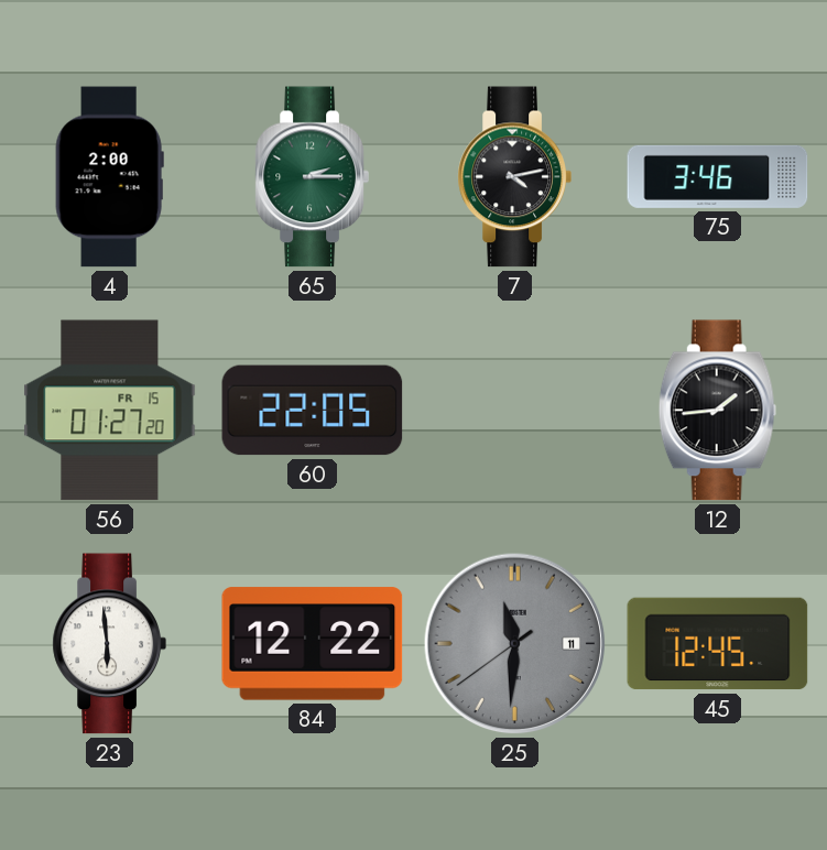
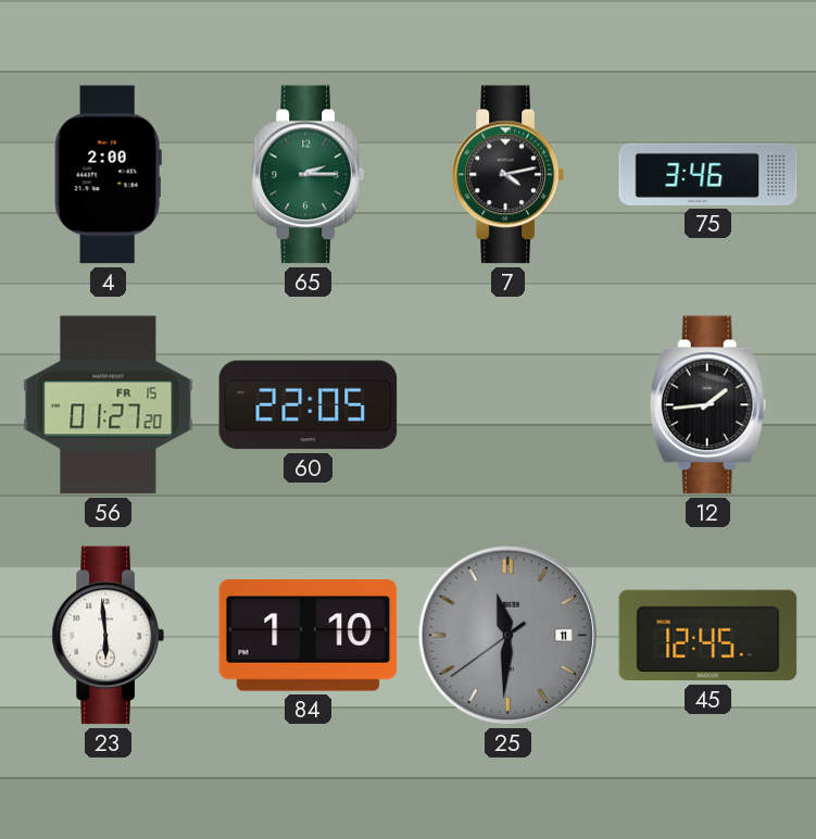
84: 12:22 -> 1:10
